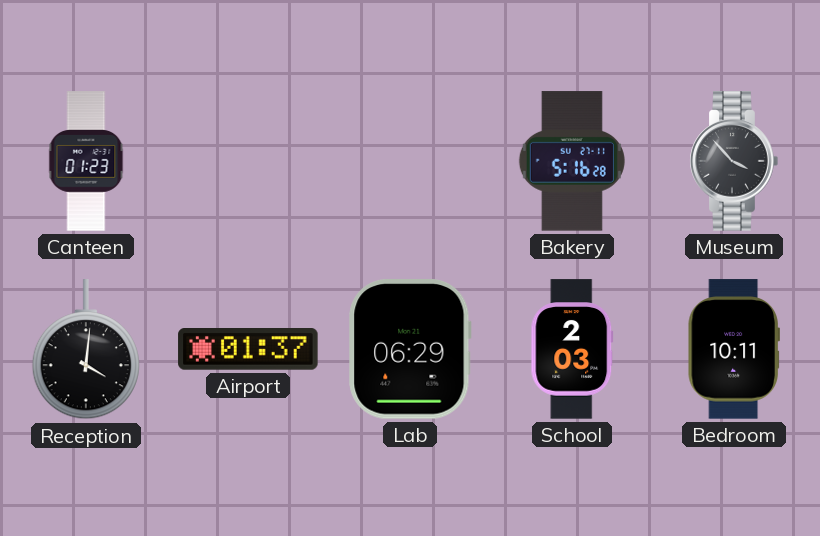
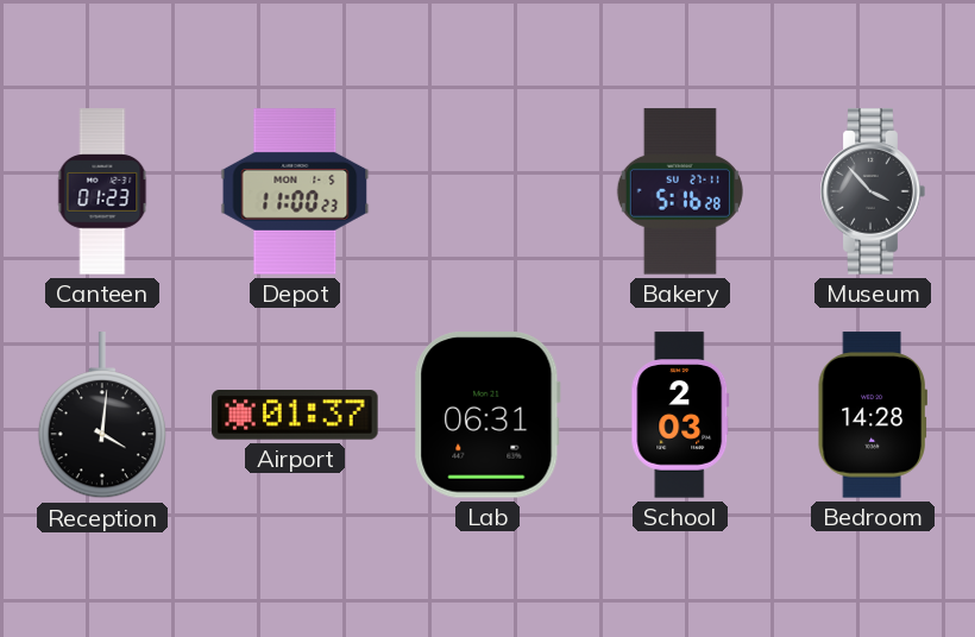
Depot: none -> 11:00
Lab: 06:29 -> 06:31
Bedroom: 10:11 -> 14:28
